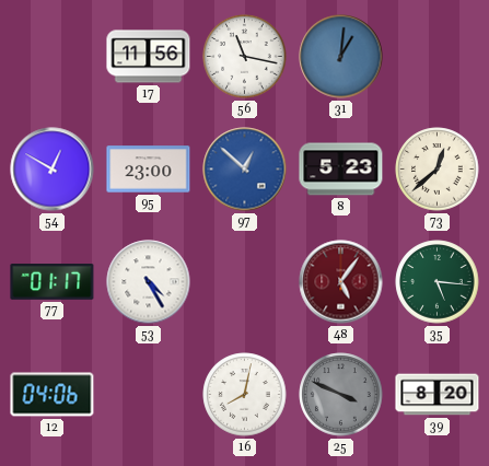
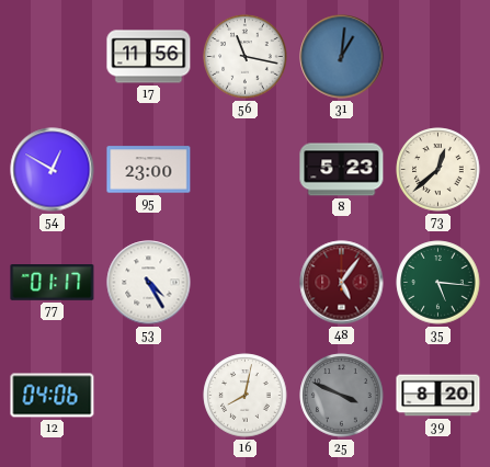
97: 12:52 -> none
